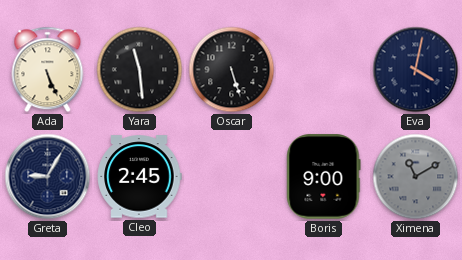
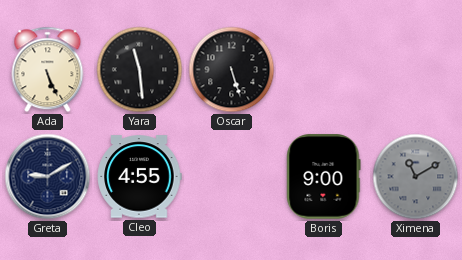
Eva: 4:02 -> none
Greta: 9:05 -> 9:10
Cleo: 2:45 -> 4:55
